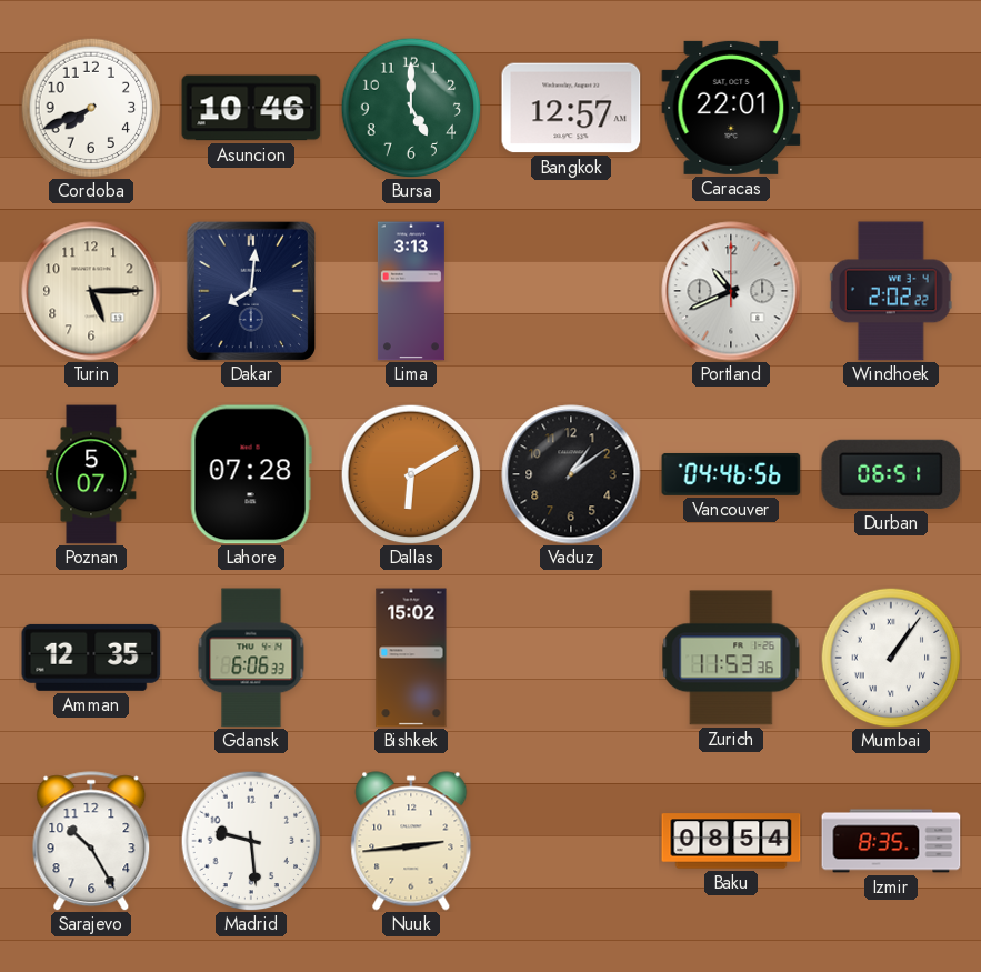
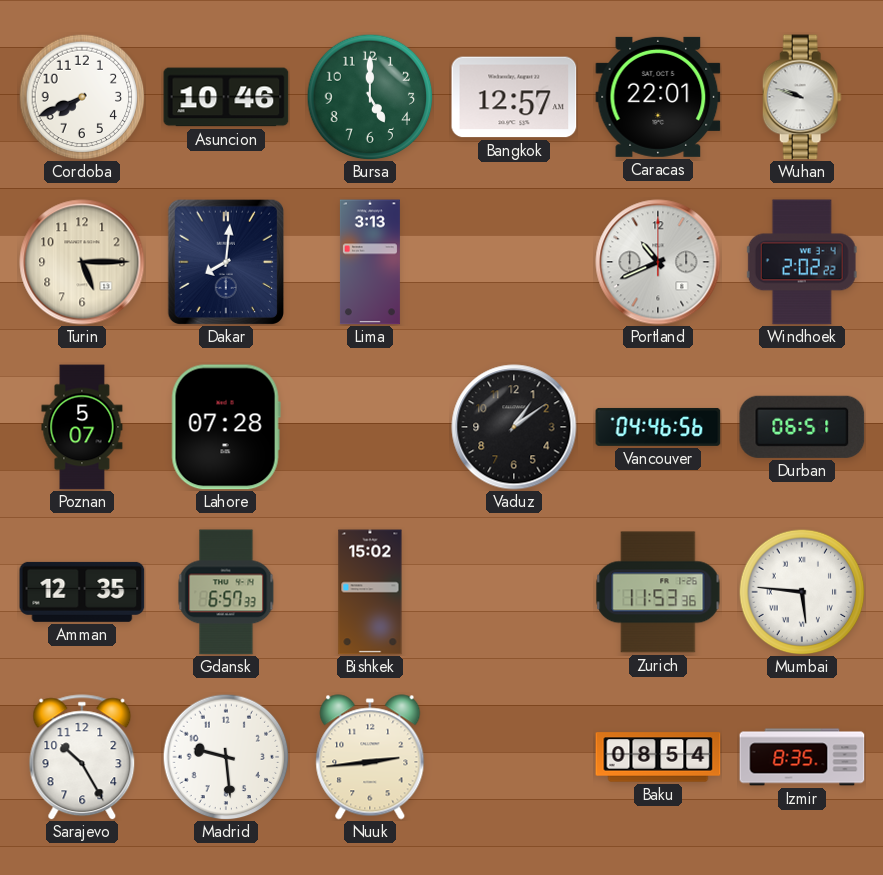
Wuhan: none -> 9:48
Dallas: 6:10 -> none
Gdansk: 6:06 -> 6:57
Mumbai: 1:06 -> 5:46
